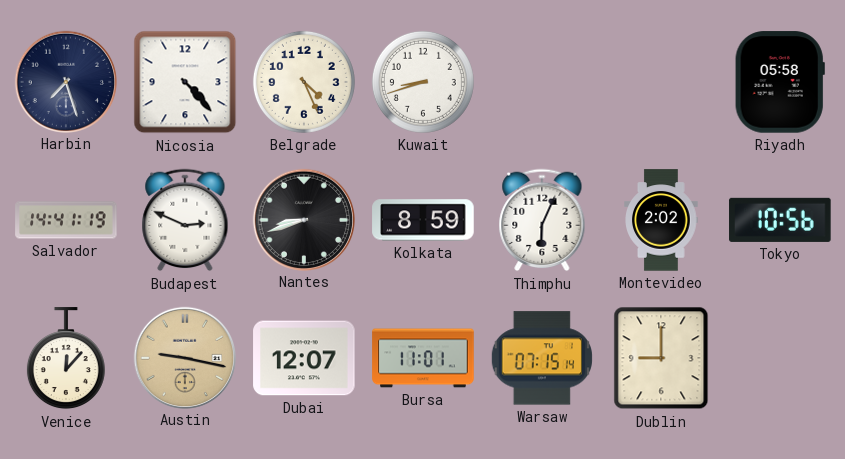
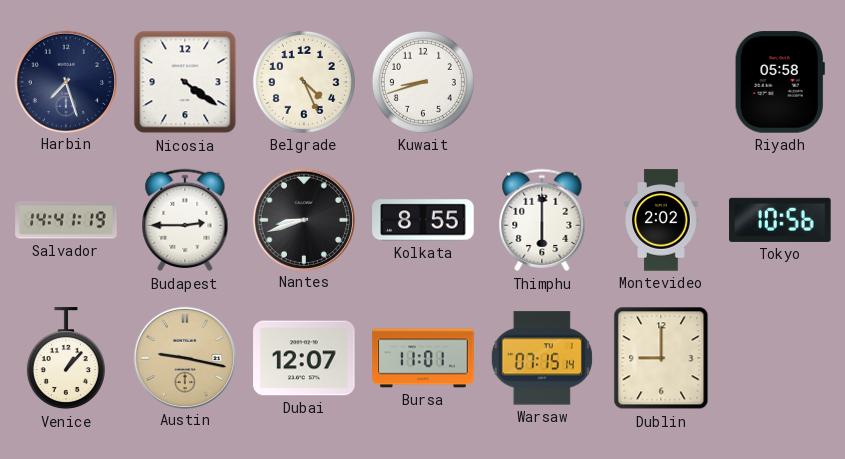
Nicosia: 4:23 -> 4:21
Budapest: 2:49 -> 2:45
Kolkata: 8:59 -> 8:55
Thimphu: 6:04 -> 6:00
Venice: 12:07 -> 1:07
